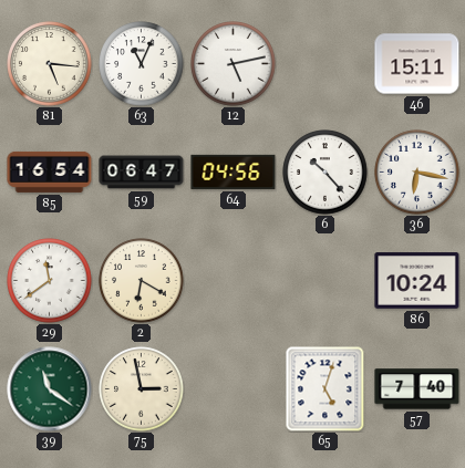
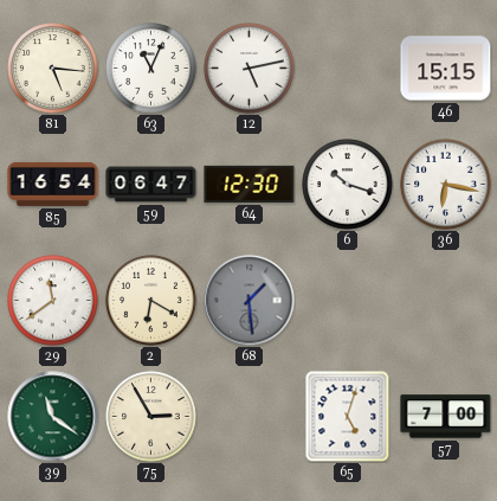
46: 15:11 -> 15:15
64: 04:56 -> 12:30
6: 10:23 -> 10:18
68: none -> 1:29
86: 10:24 -> none
75: 2:58 -> 2:55
57: 7:40 -> 7:00
